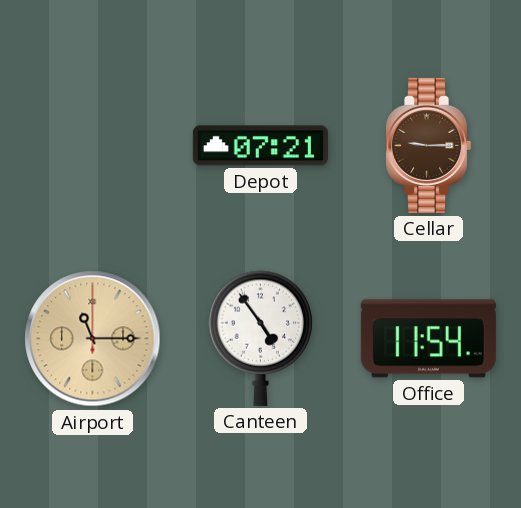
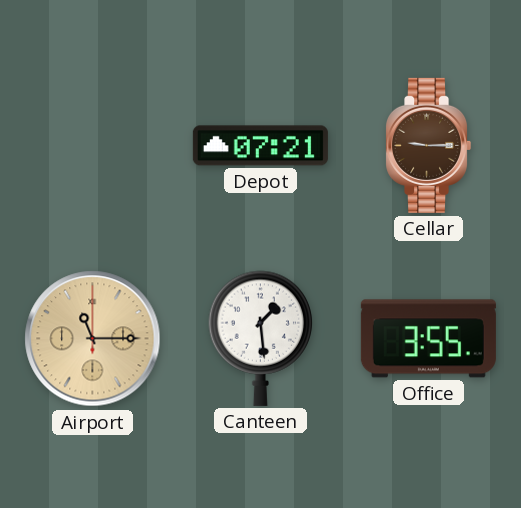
Canteen: 4:54 -> 1:29
Office: 11:54 -> 3:55
